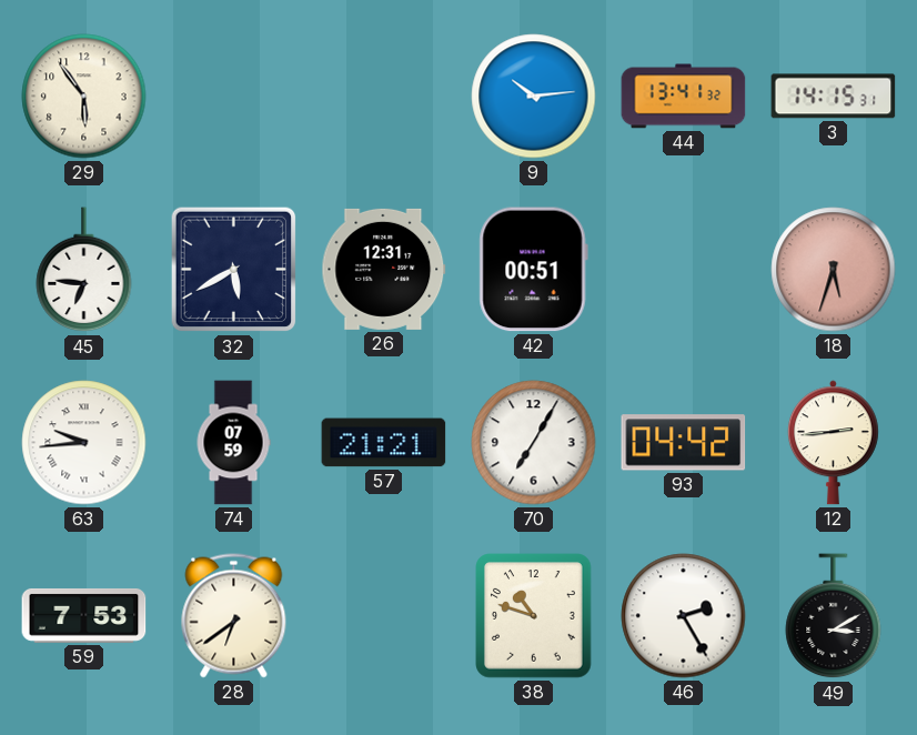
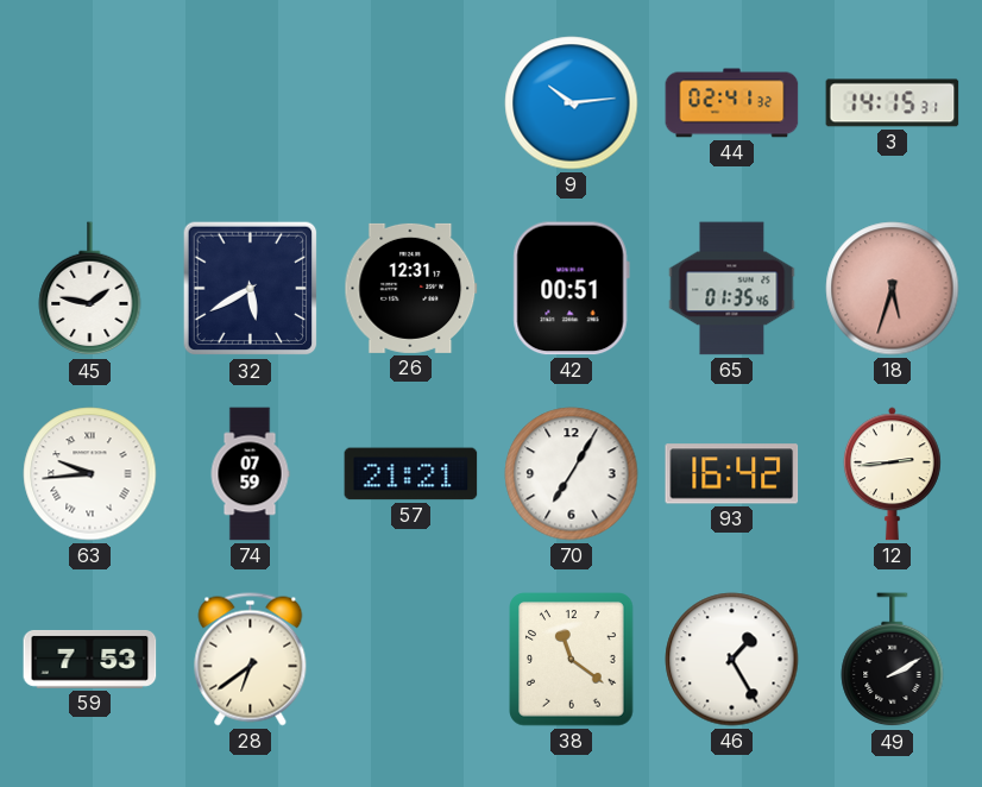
29: 5:54 -> none
44: 13:41 -> 02:41
45: 6:46 -> 1:47
65: none -> 01:35
93: 04:42 -> 16:42
38: 10:48 -> 11:21
46: 2:25 -> 1:25
49: 3:10 -> 2:10
